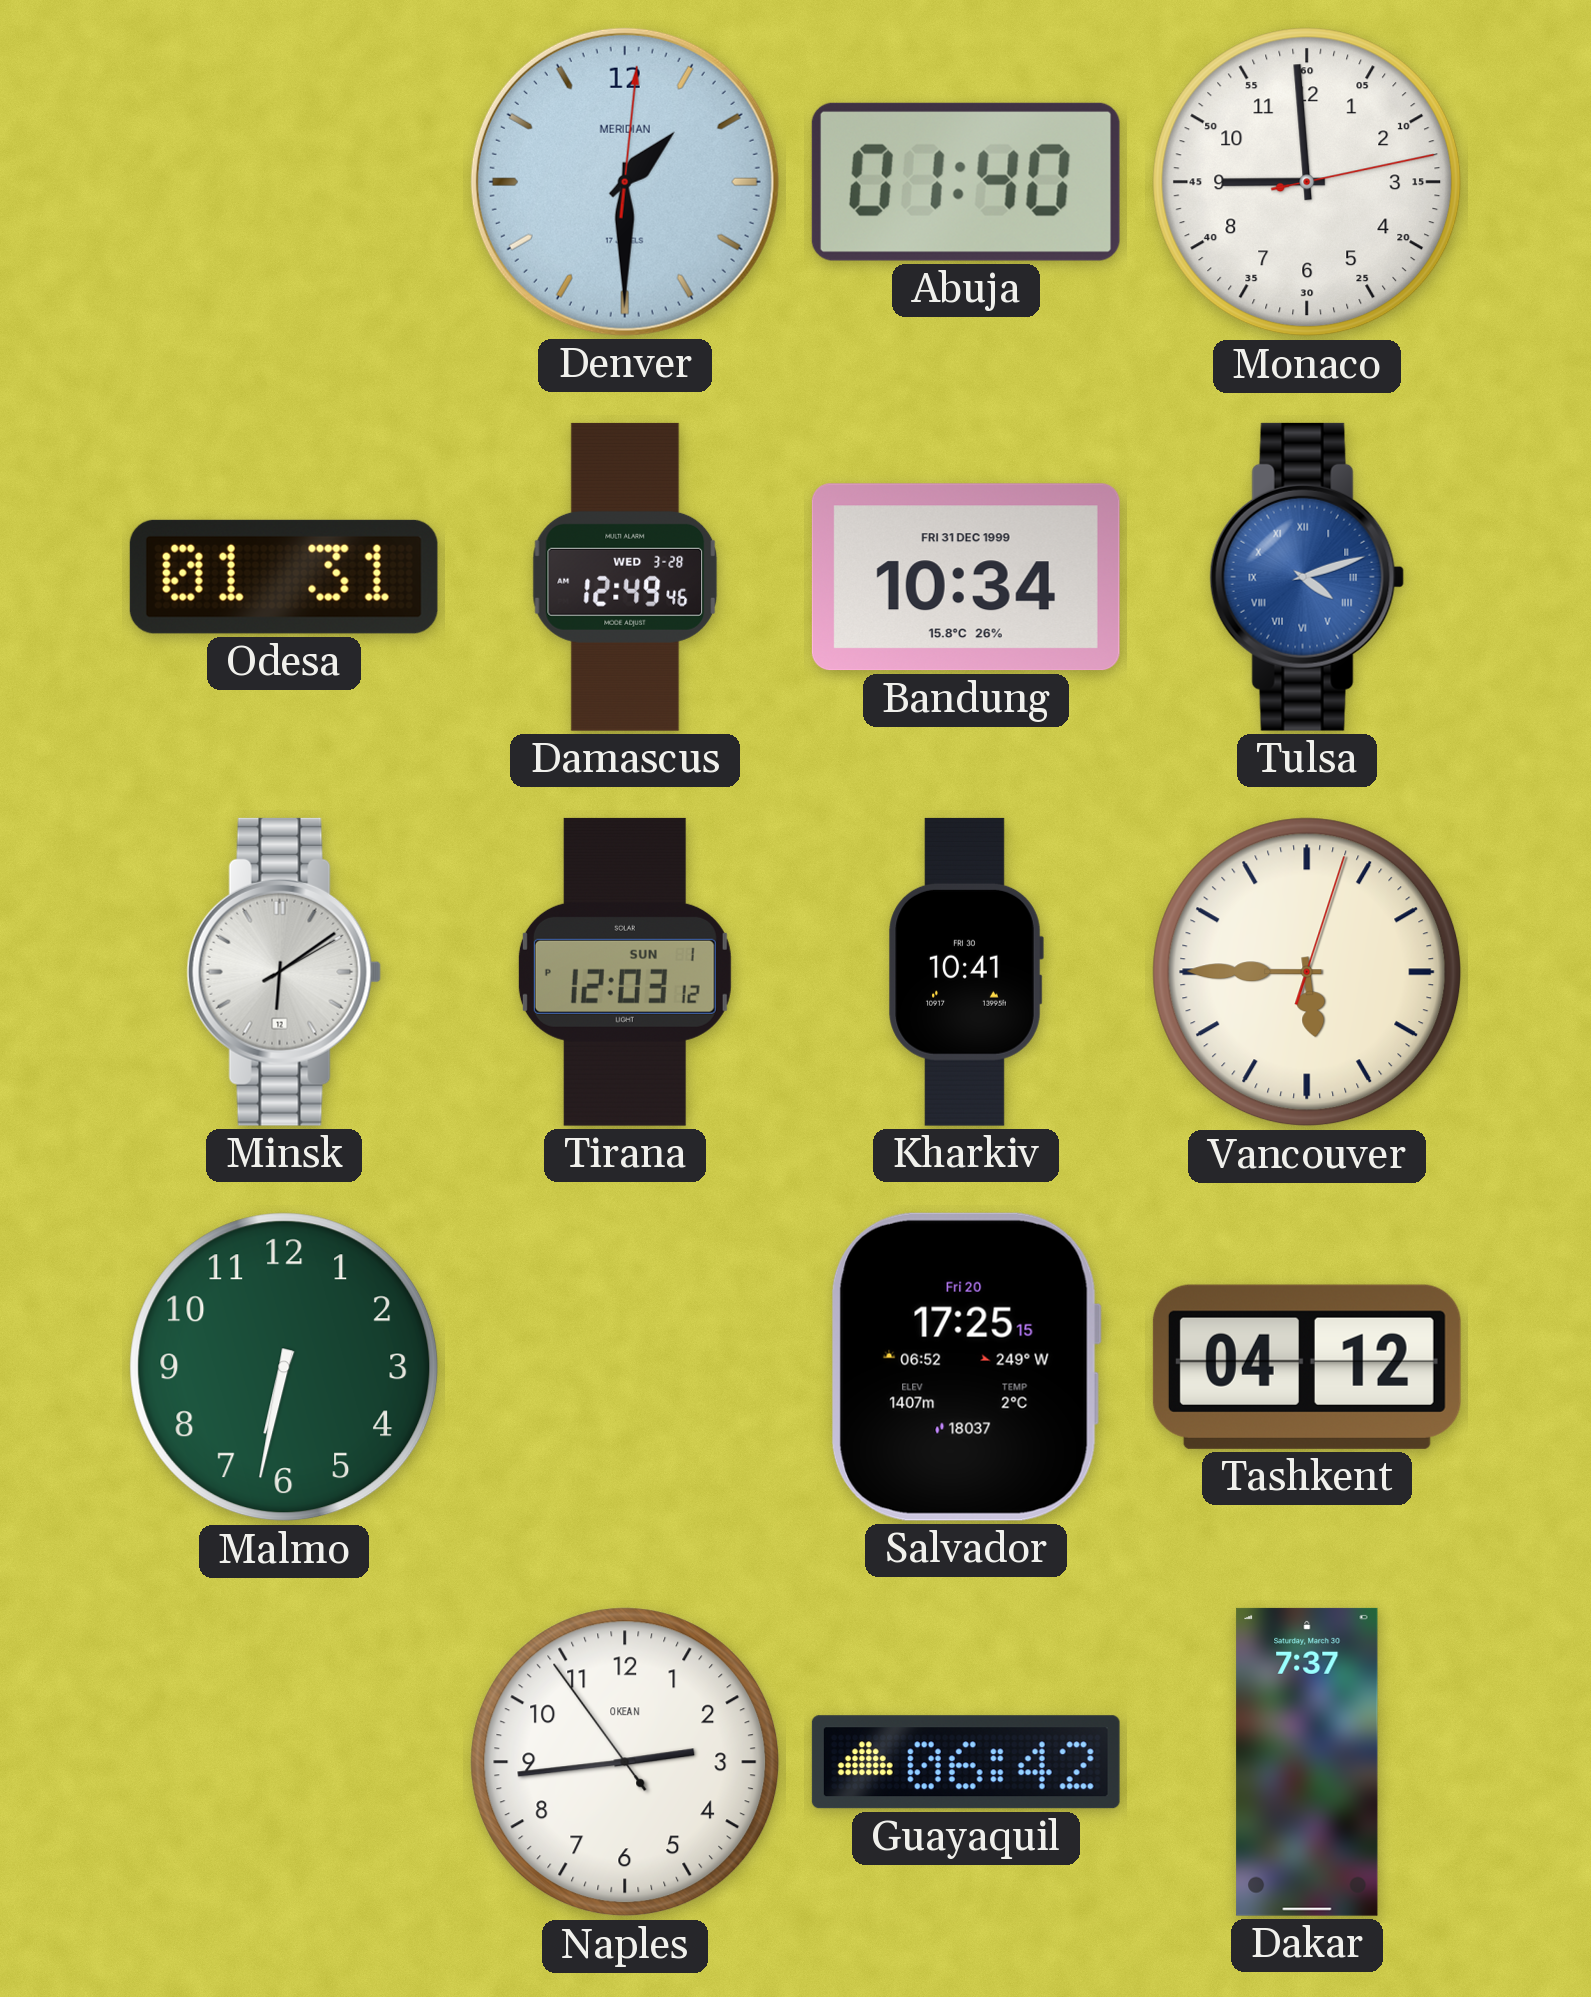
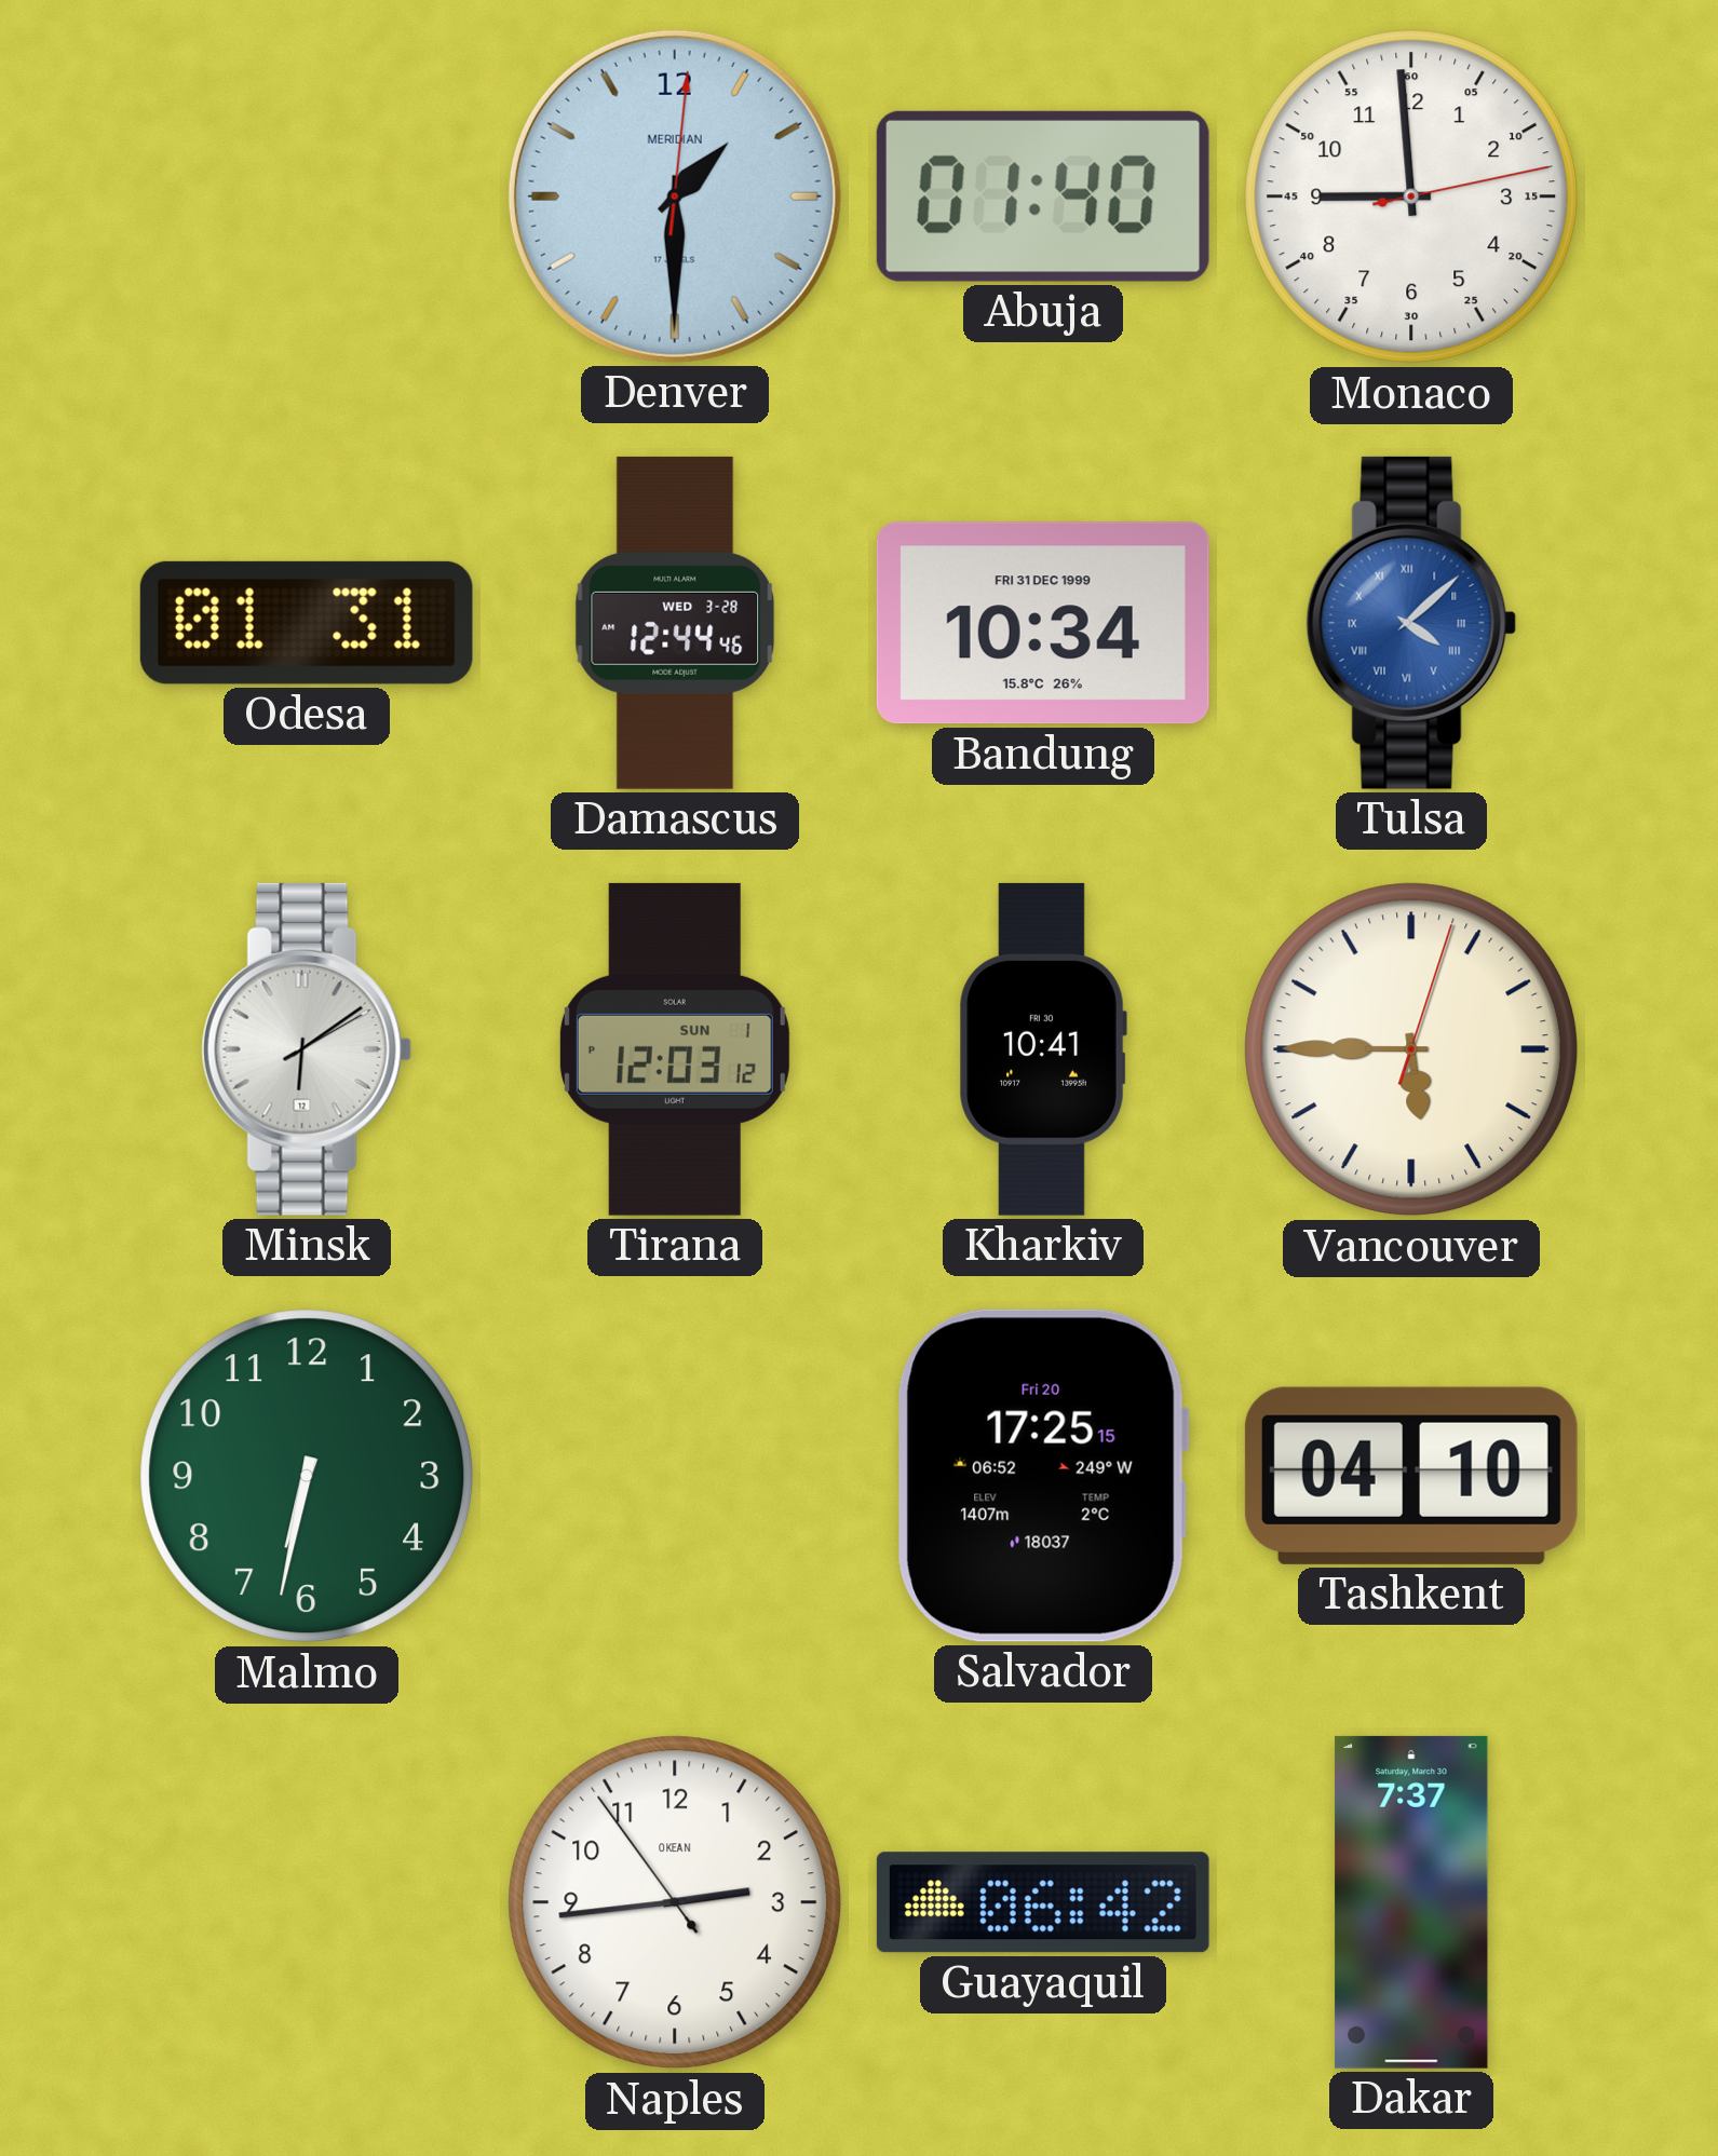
Damascus: 12:49 -> 12:44
Tulsa: 4:12 -> 4:08
Tashkent: 04:12 -> 04:10
